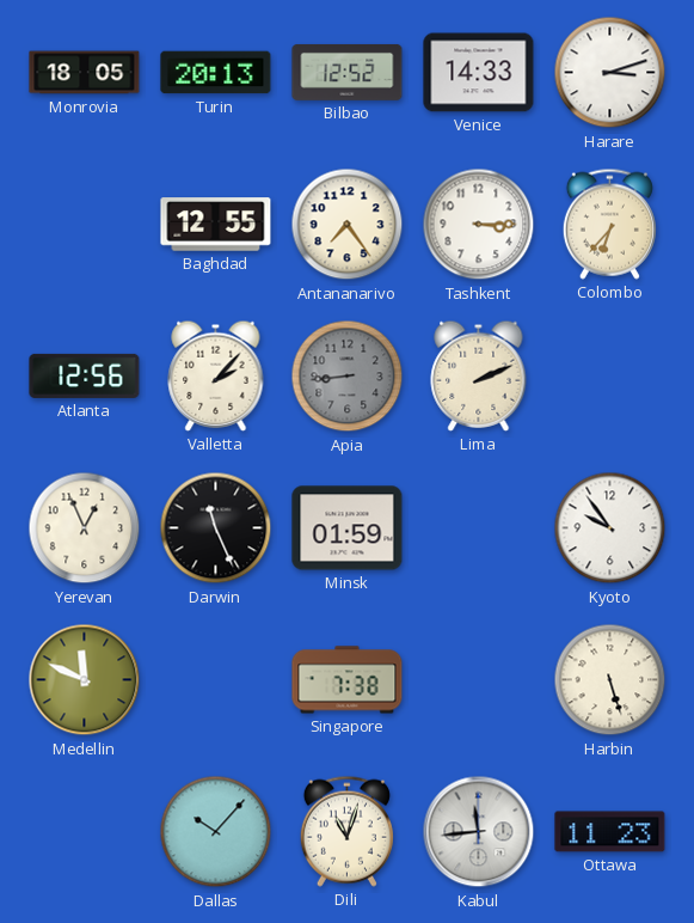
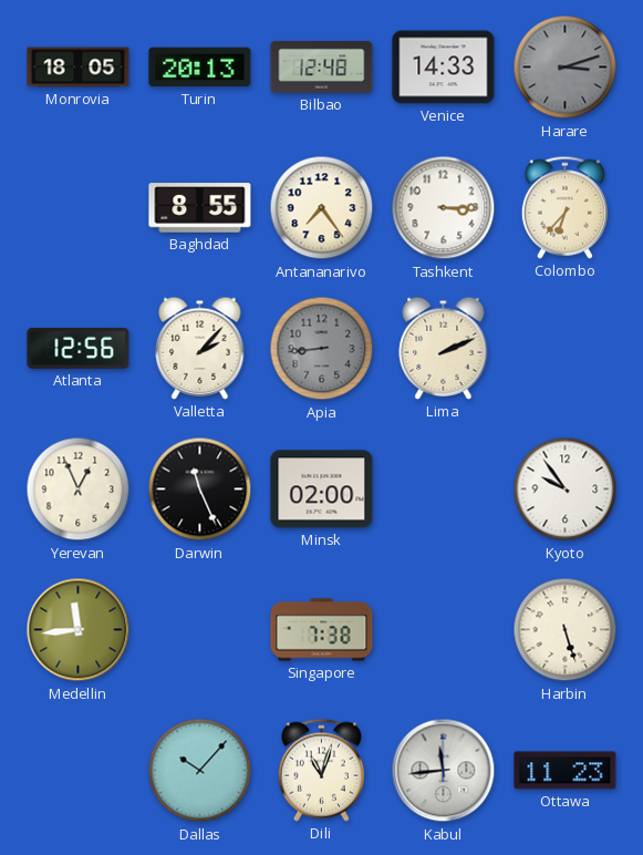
Bilbao: 12:52 -> 12:48
Harare dial: white -> grey
Baghdad: 12:55 -> 8:55
Minsk: 01:59 -> 02:00
Medellin: 11:49 -> 11:44
